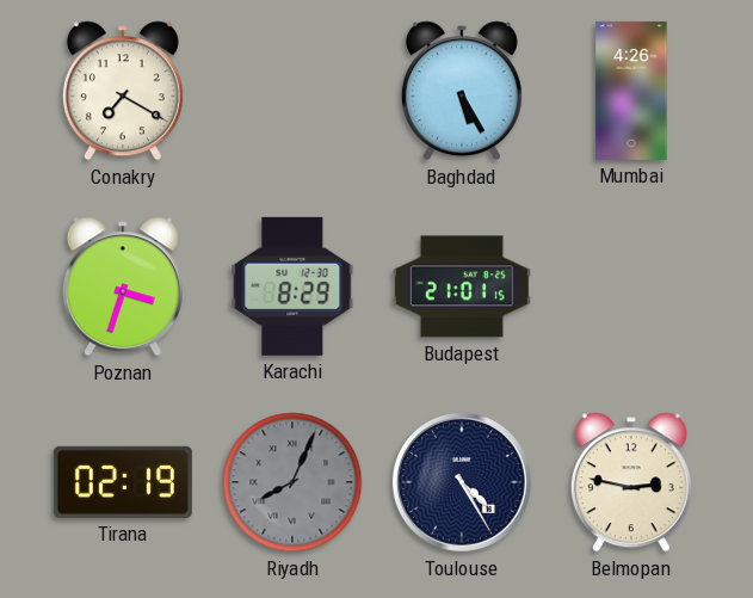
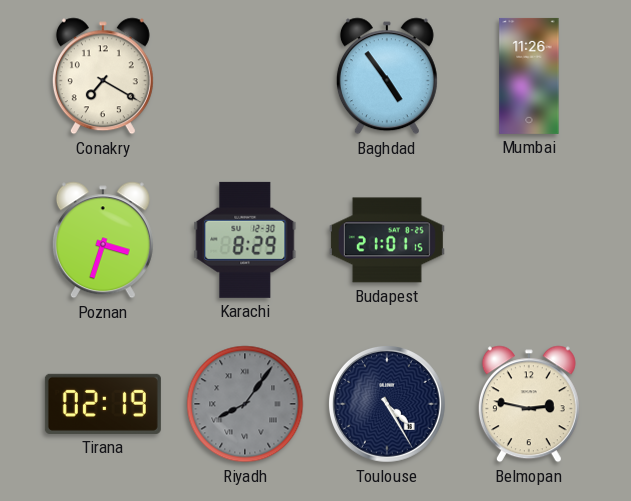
Baghdad: 5:25 -> 4:54
Mumbai: 4:26 -> 11:26
Riyadh: 8:04 -> 8:06
